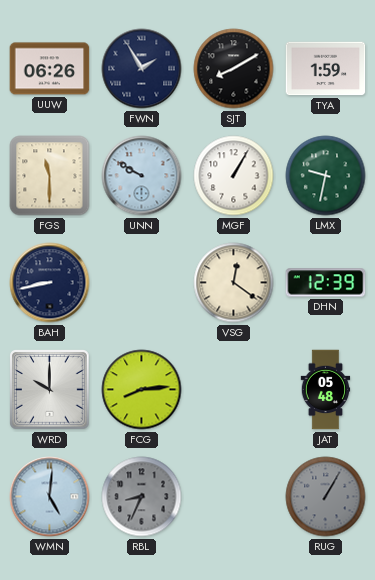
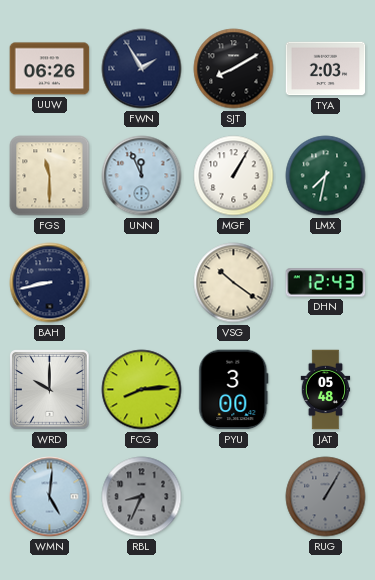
TYA: 1:59 -> 2:03
UNN: 9:50 -> 11:56
LMX: 9:32 -> 7:32
VSG: 12:21 -> 10:21
DHN: 12:39 -> 12:43
PYU: none -> 3:00
